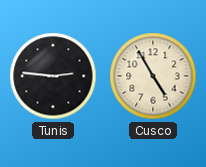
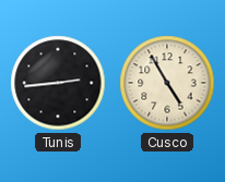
Tunis: 2:46 -> 2:44
